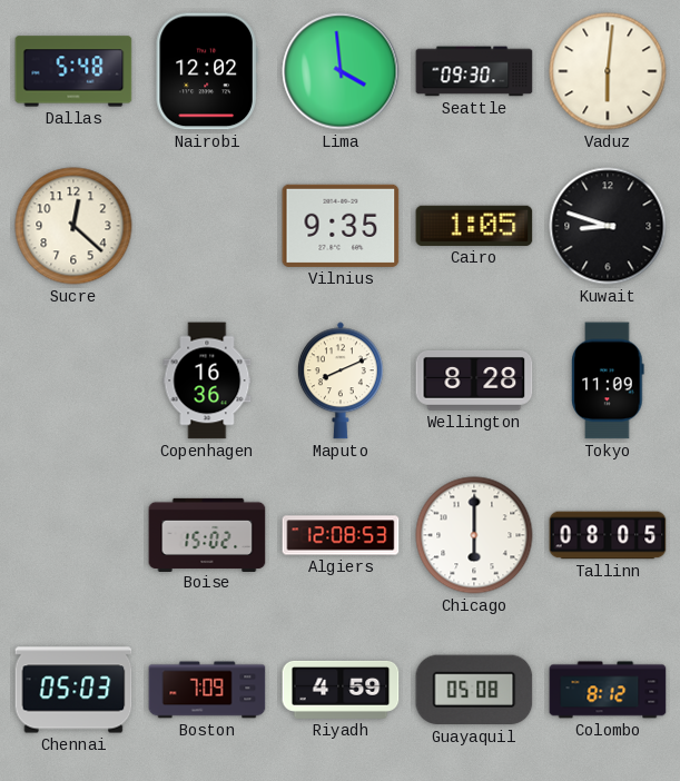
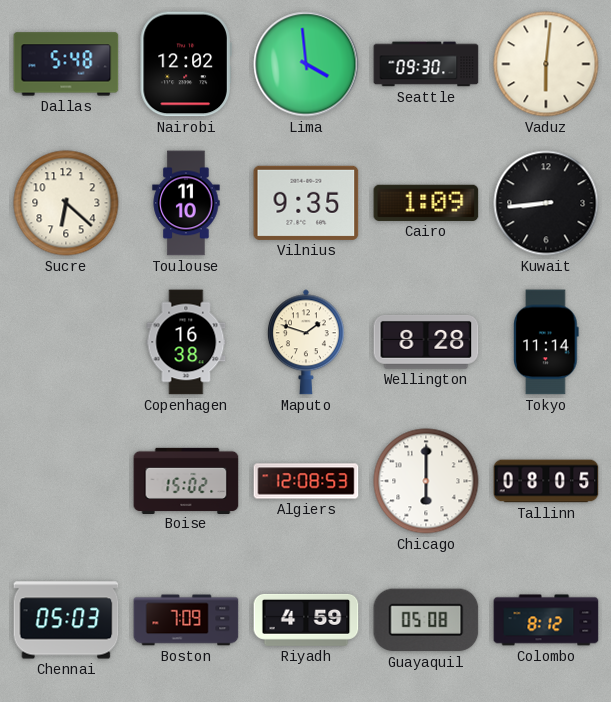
Sucre: 12:22 -> 6:22
Toulouse: none -> 11:10
Cairo: 1:05 -> 1:09
Kuwait: 8:48 -> 8:44
Copenhagen: 16:36 -> 16:38
Maputo: 8:11 -> 1:48
Tokyo: 11:09 -> 11:14
